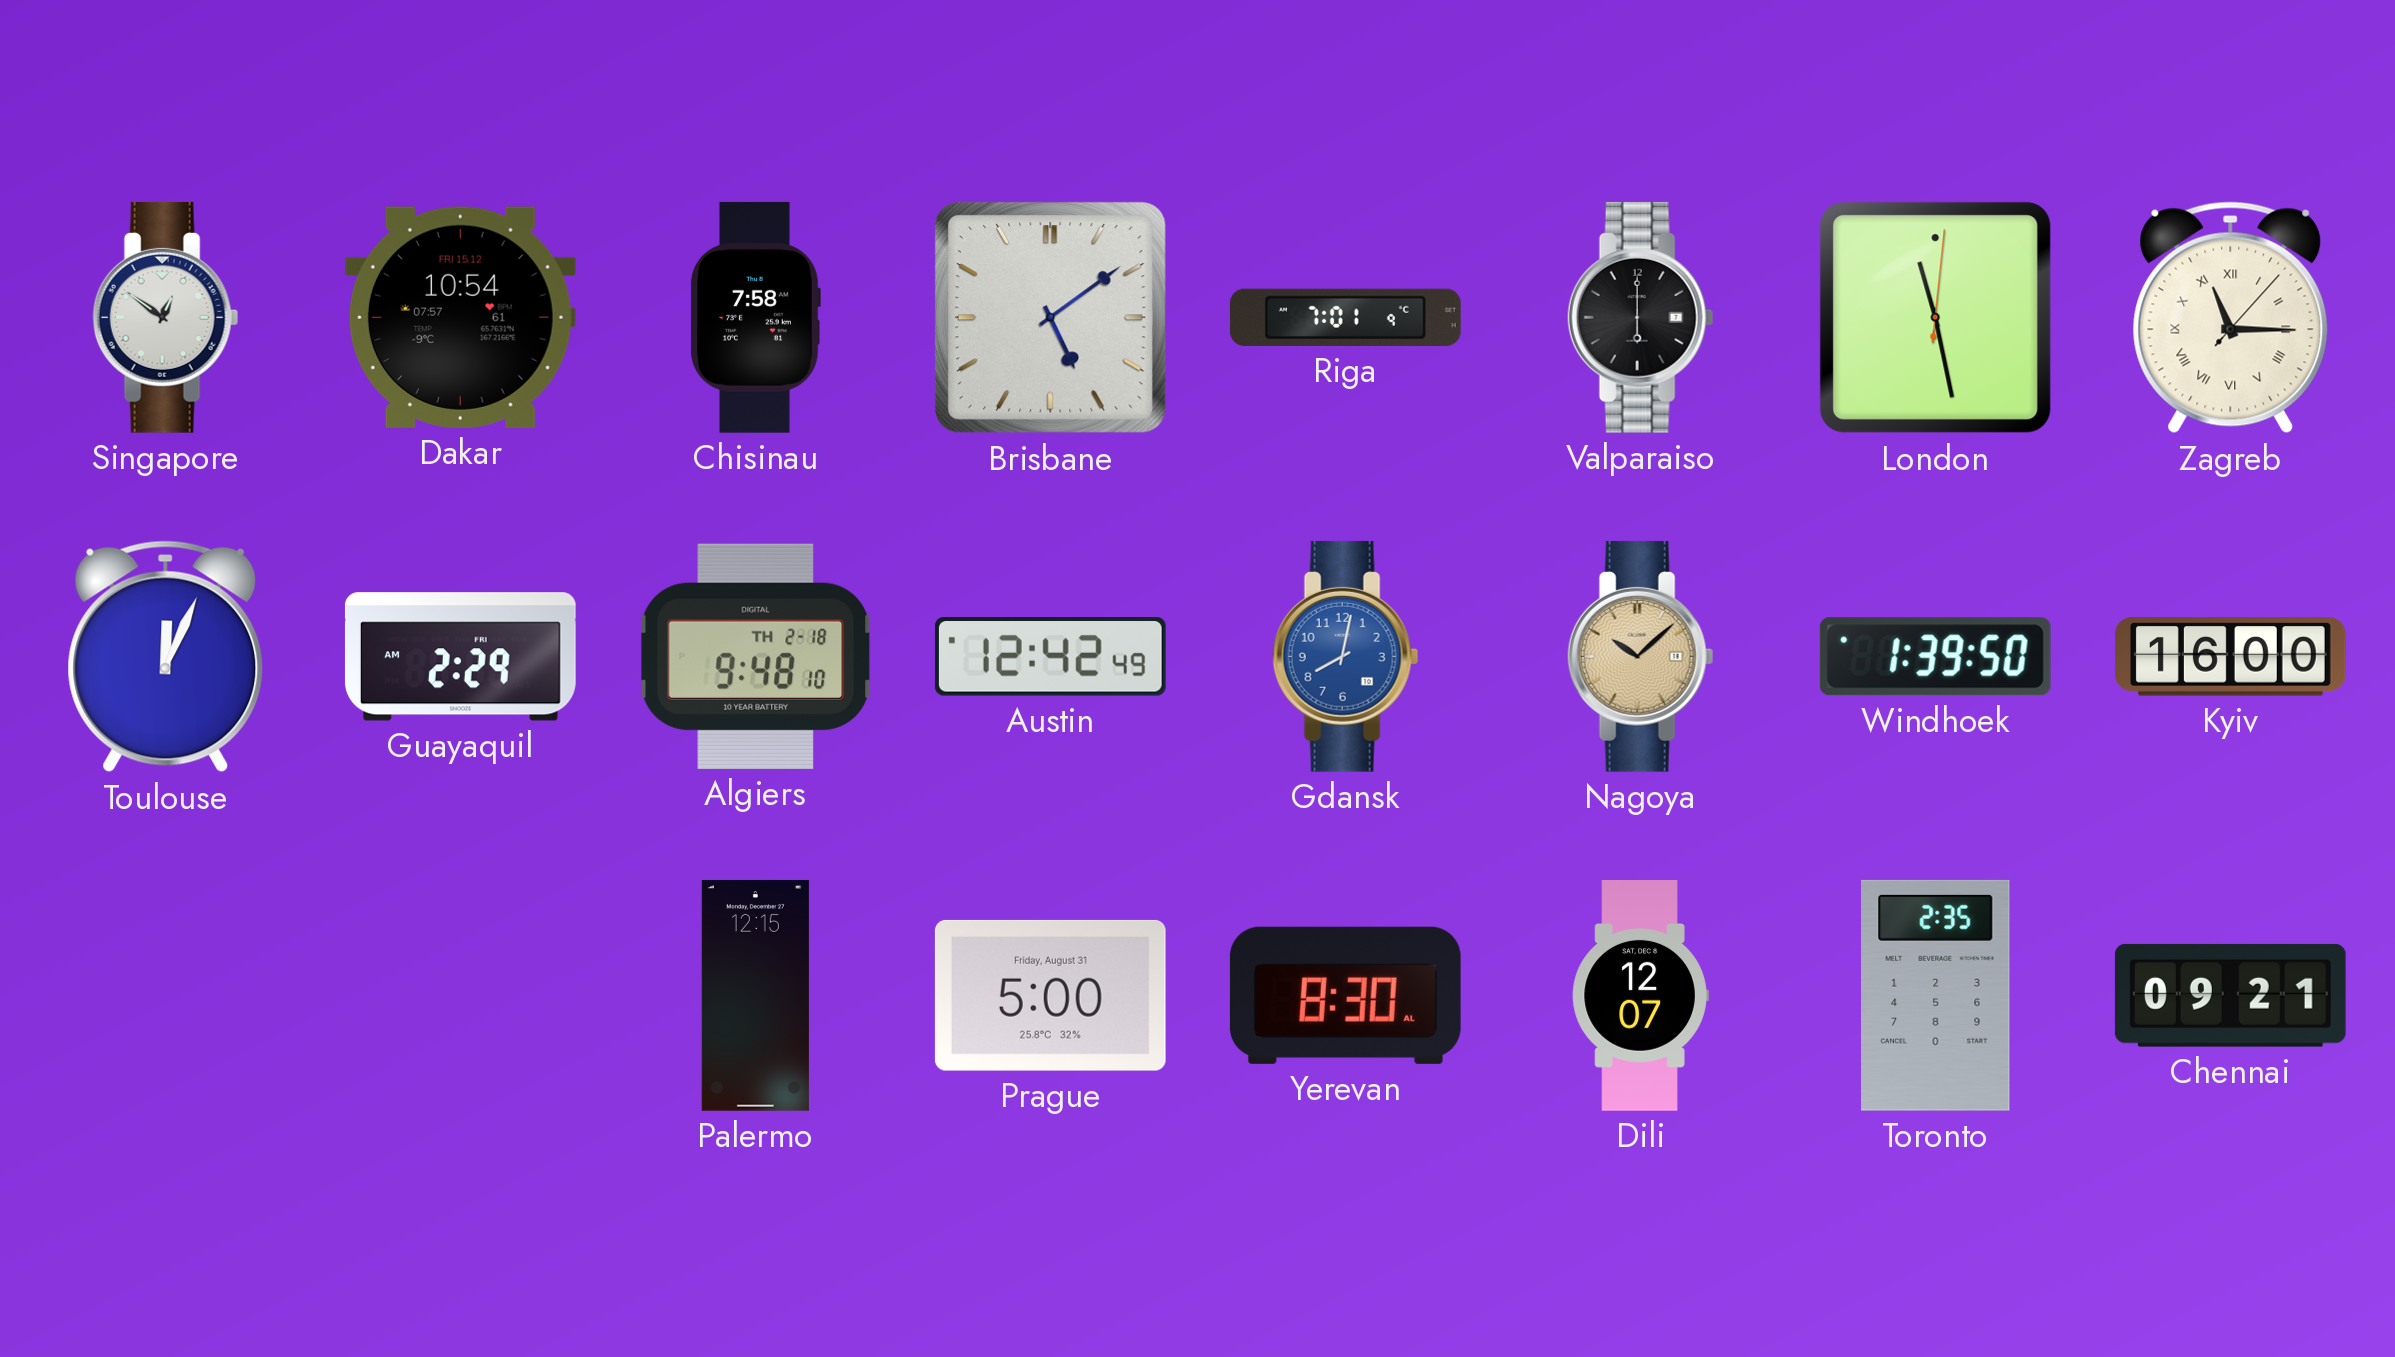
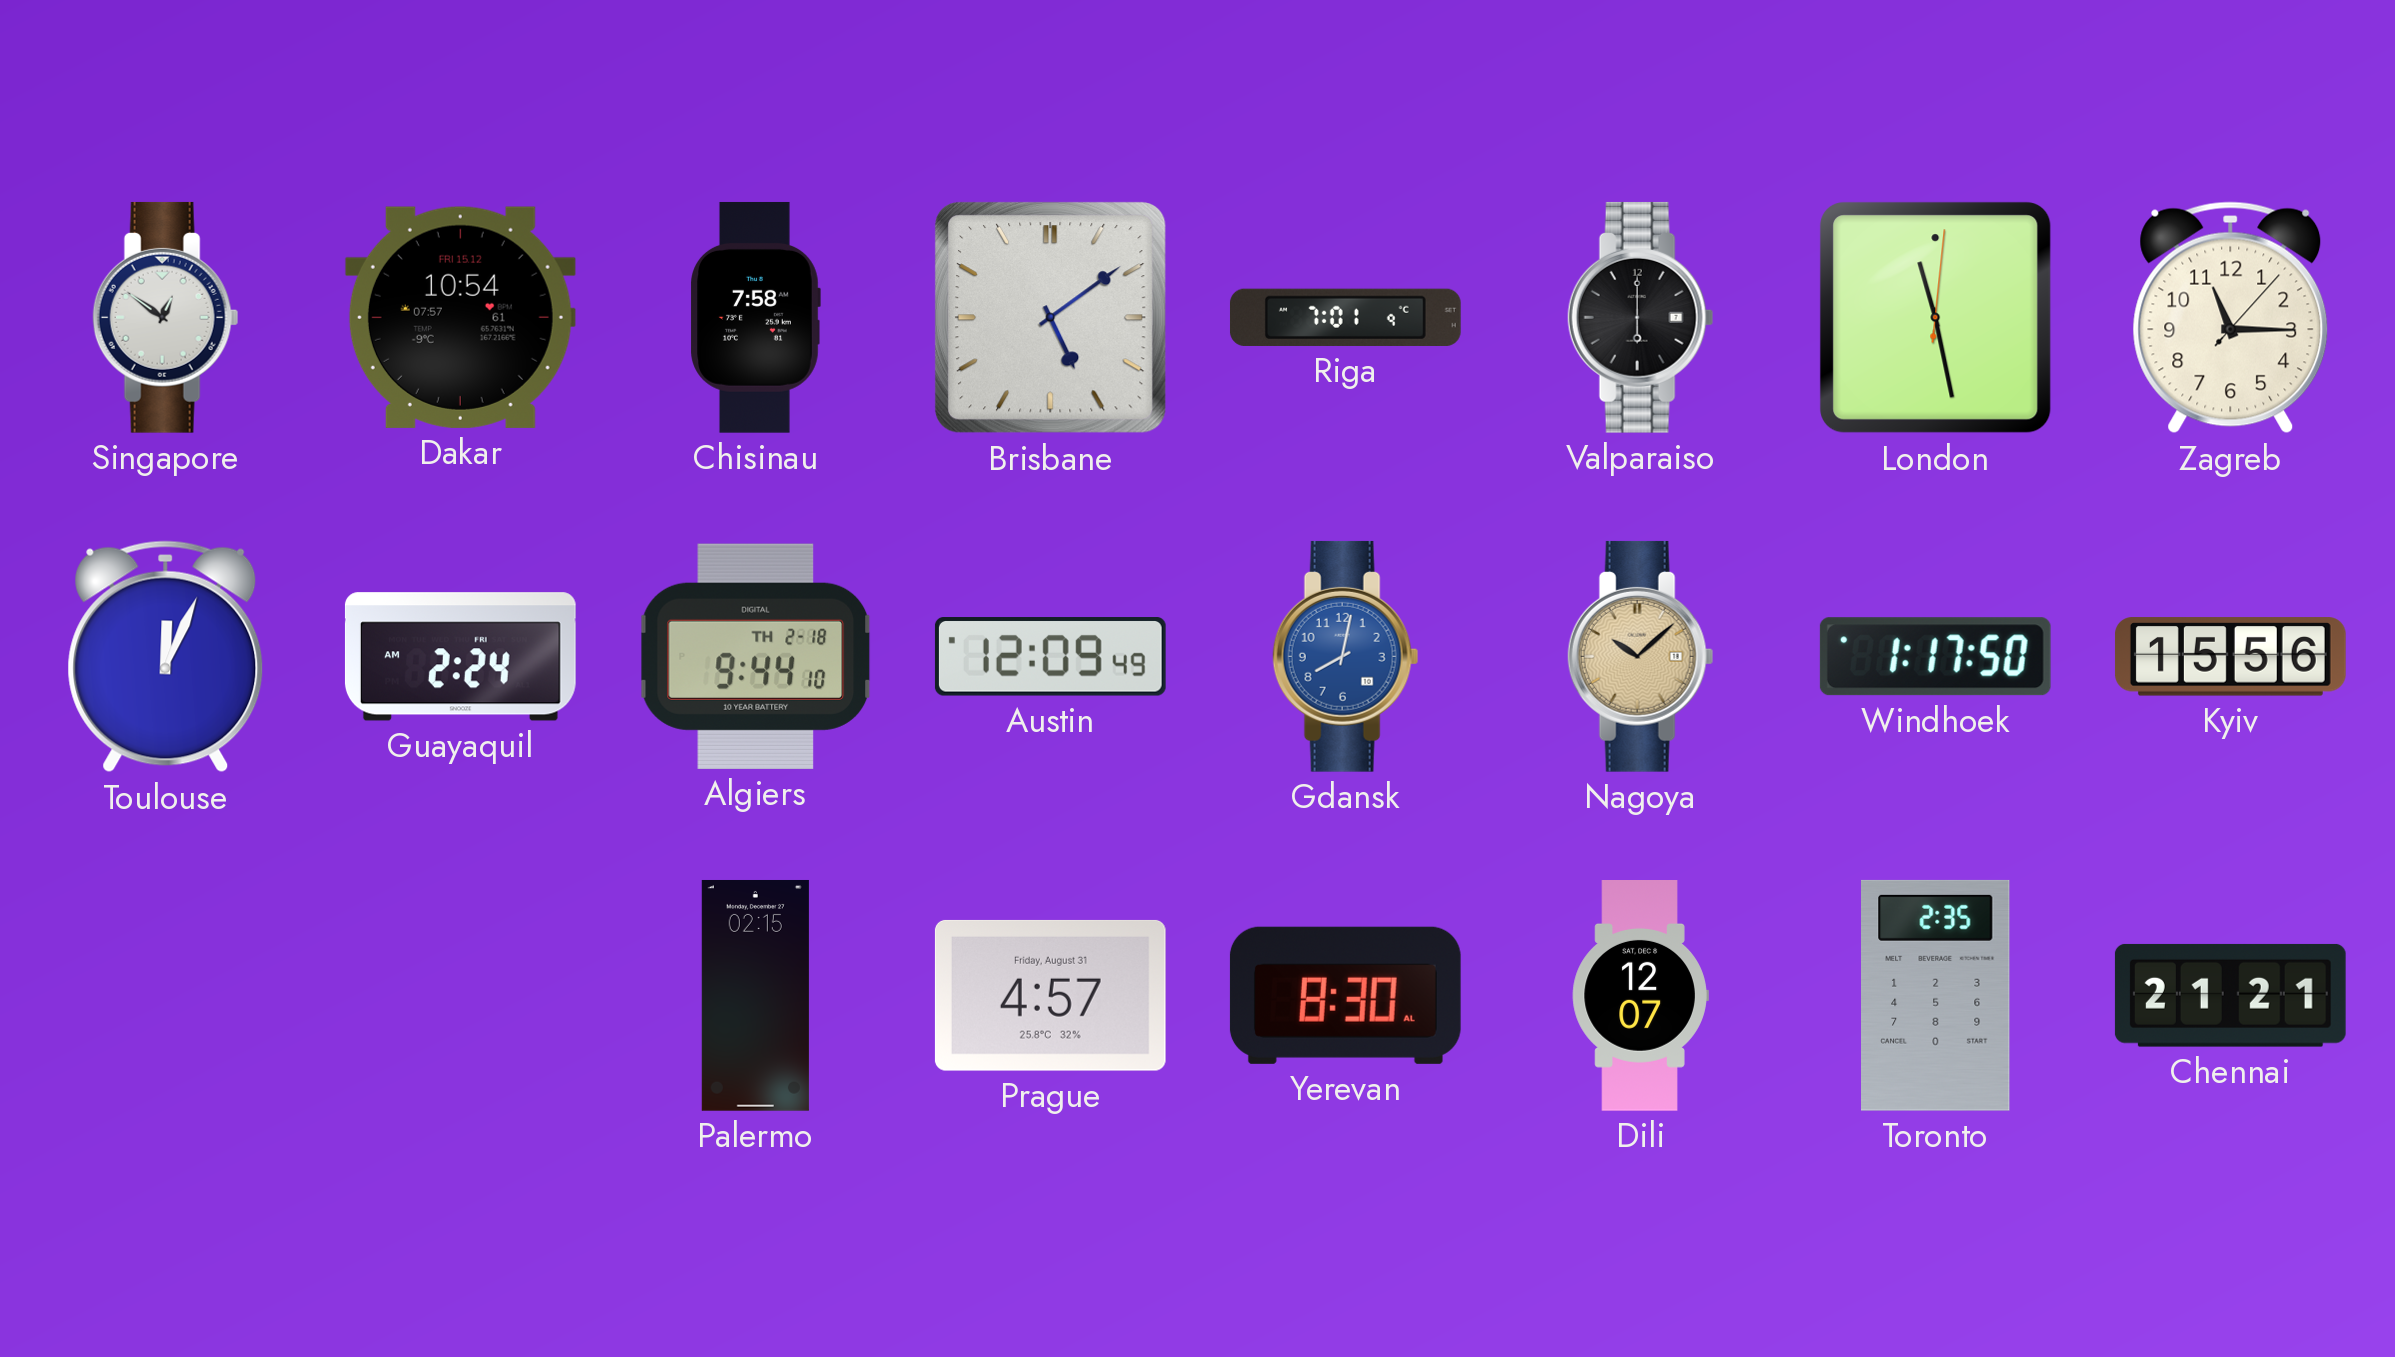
Zagreb numerals: Roman -> Arabic
Guayaquil: 2:29 -> 2:24
Algiers: 9:48 -> 9:44
Austin: 12:42 -> 12:09
Windhoek: 1:39 -> 1:17
Kyiv: 16:00 -> 15:56
Palermo: 12:15 -> 02:15
Prague: 5:00 -> 4:57
Chennai: 09:21 -> 21:21
